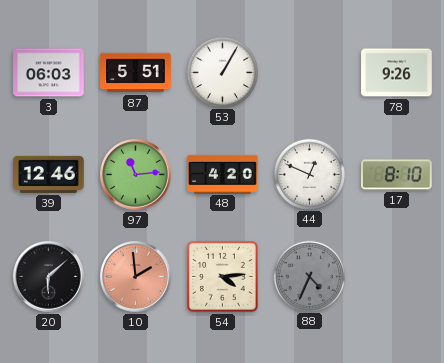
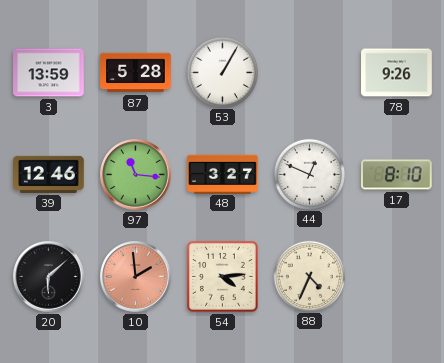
3: 06:03 -> 13:59
87: 5:51 -> 5:28
97: 11:14 -> 11:16
48: 4:20 -> 3:27
88 dial: grey -> cream
